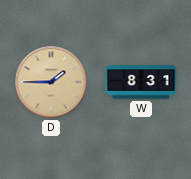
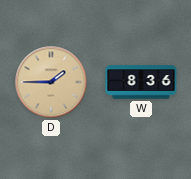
W: 8:31 -> 8:36
